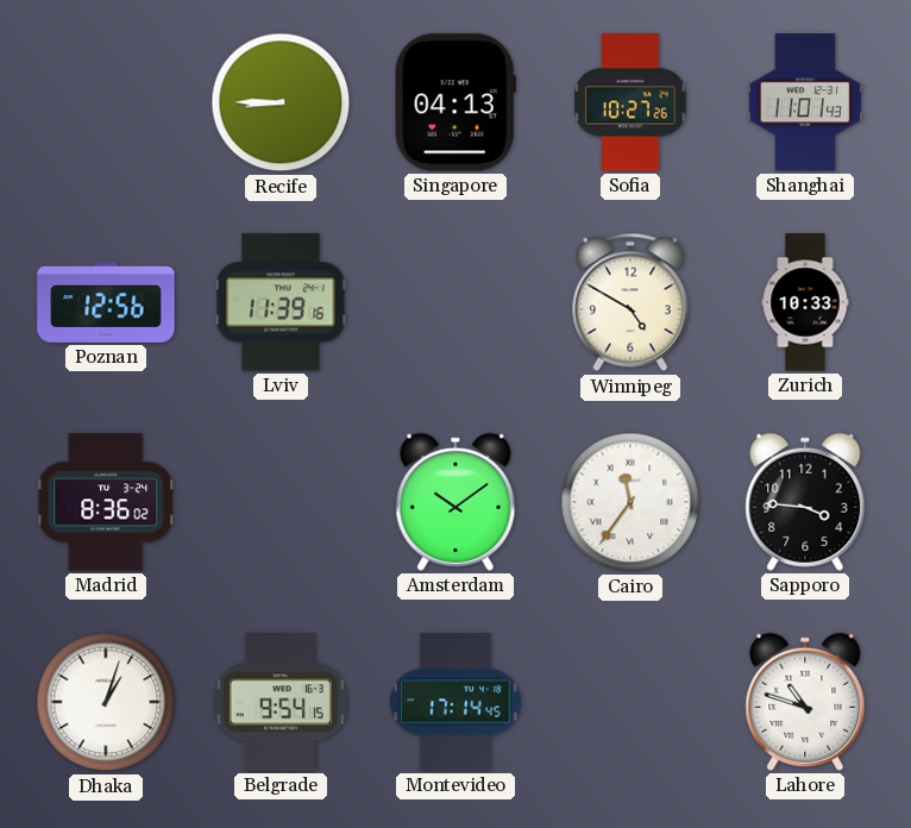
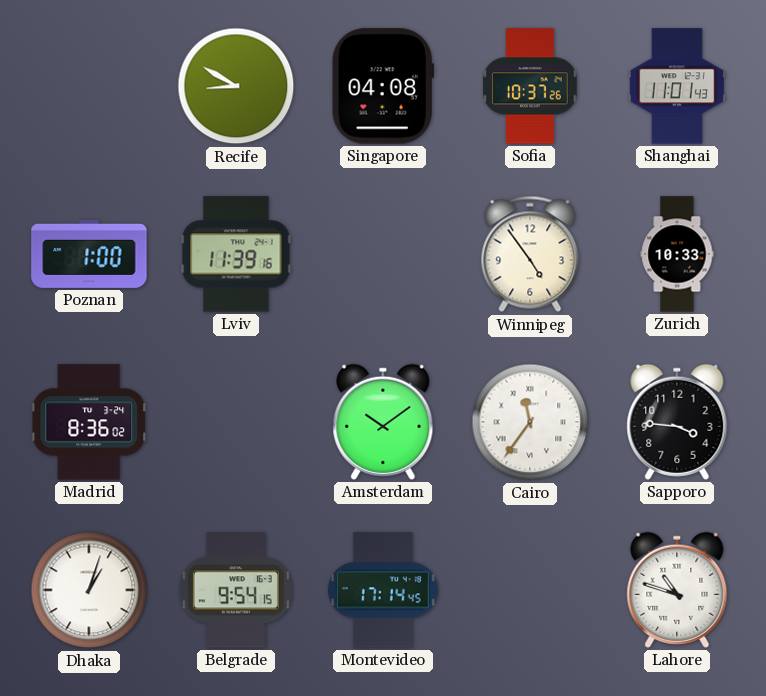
Recife: 8:45 -> 8:50
Singapore: 04:13 -> 04:08
Sofia: 10:27 -> 10:37
Poznan: 12:56 -> 1:00
Winnipeg: 4:50 -> 4:54
